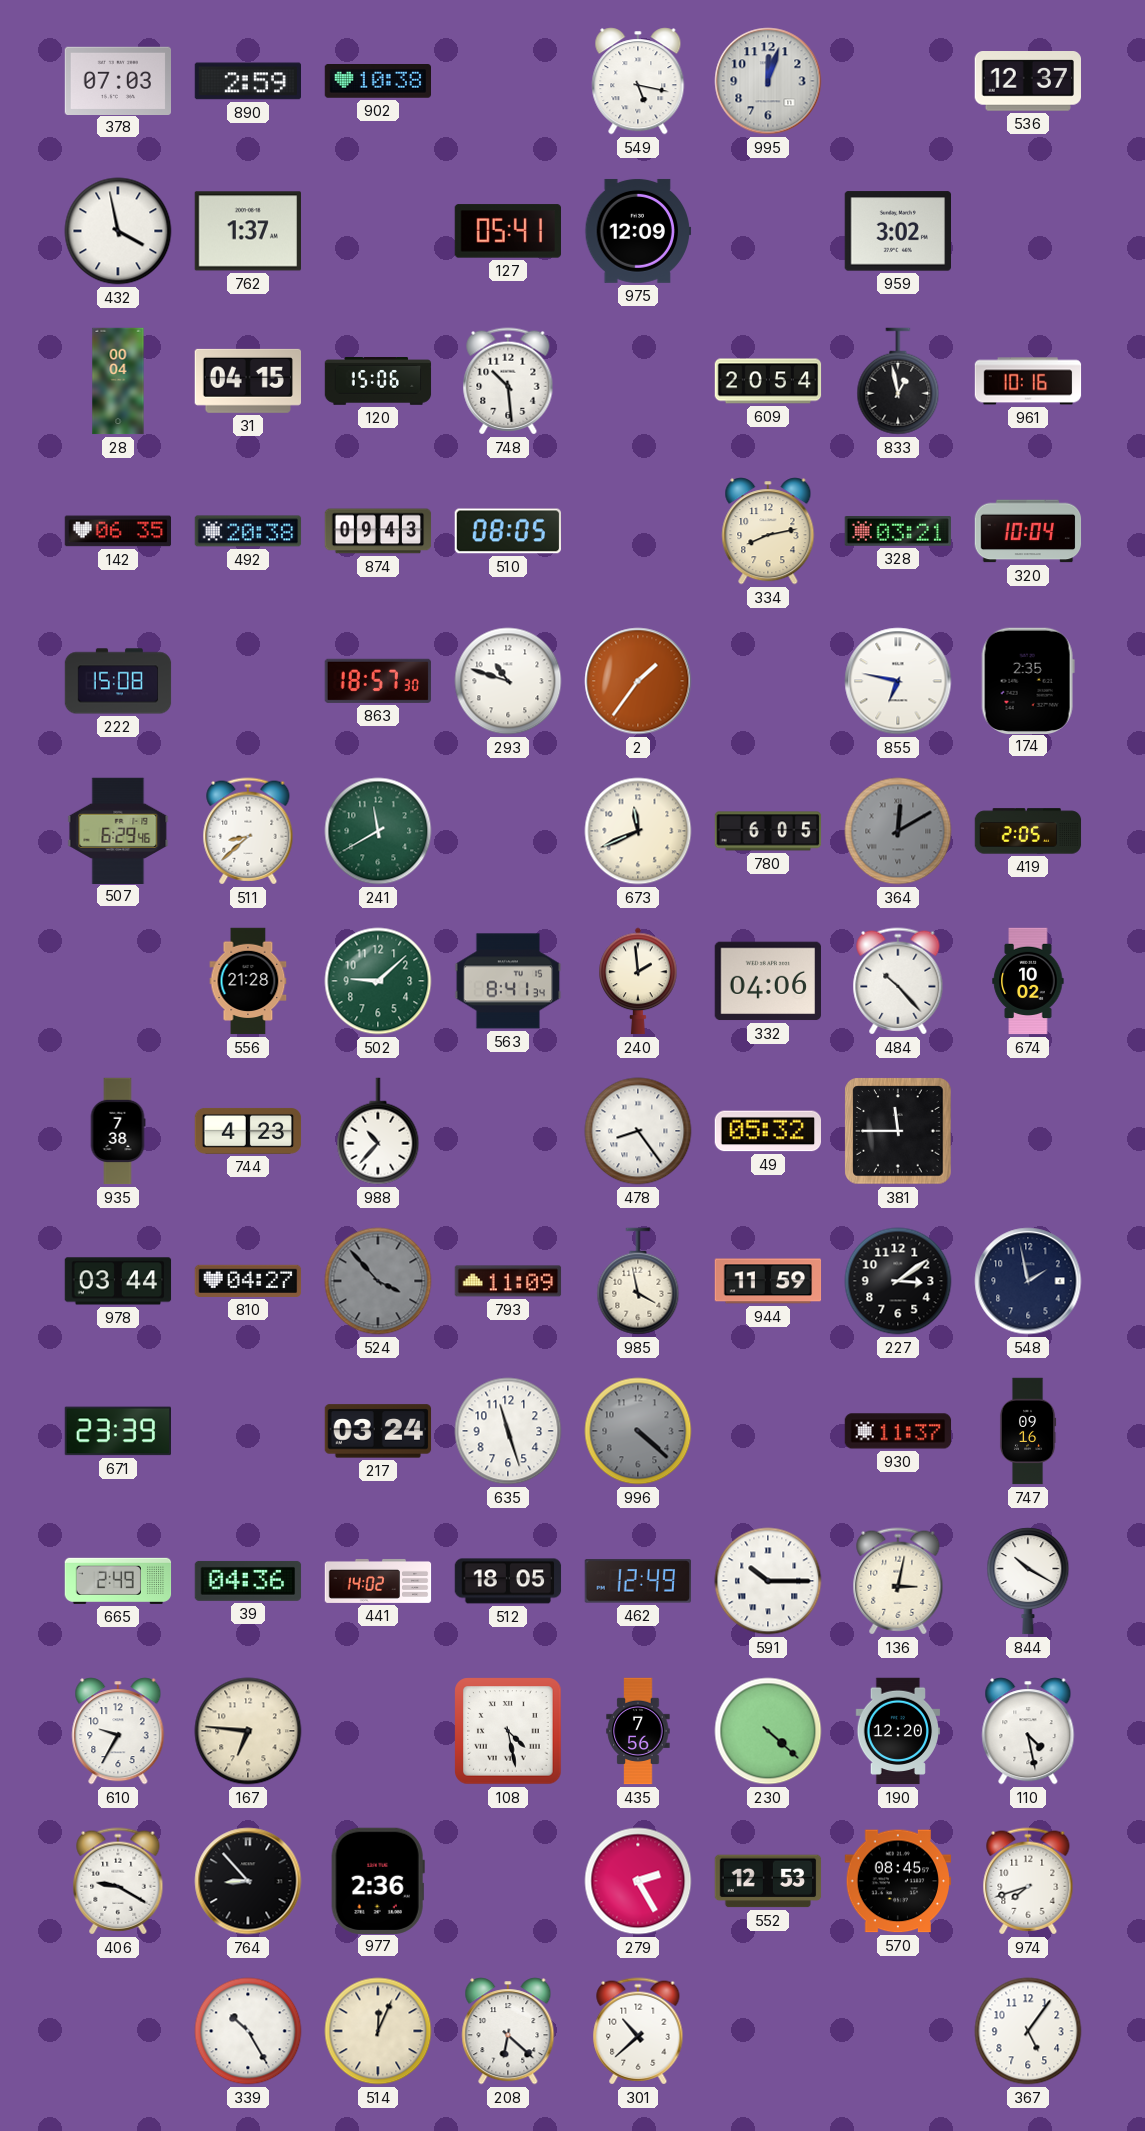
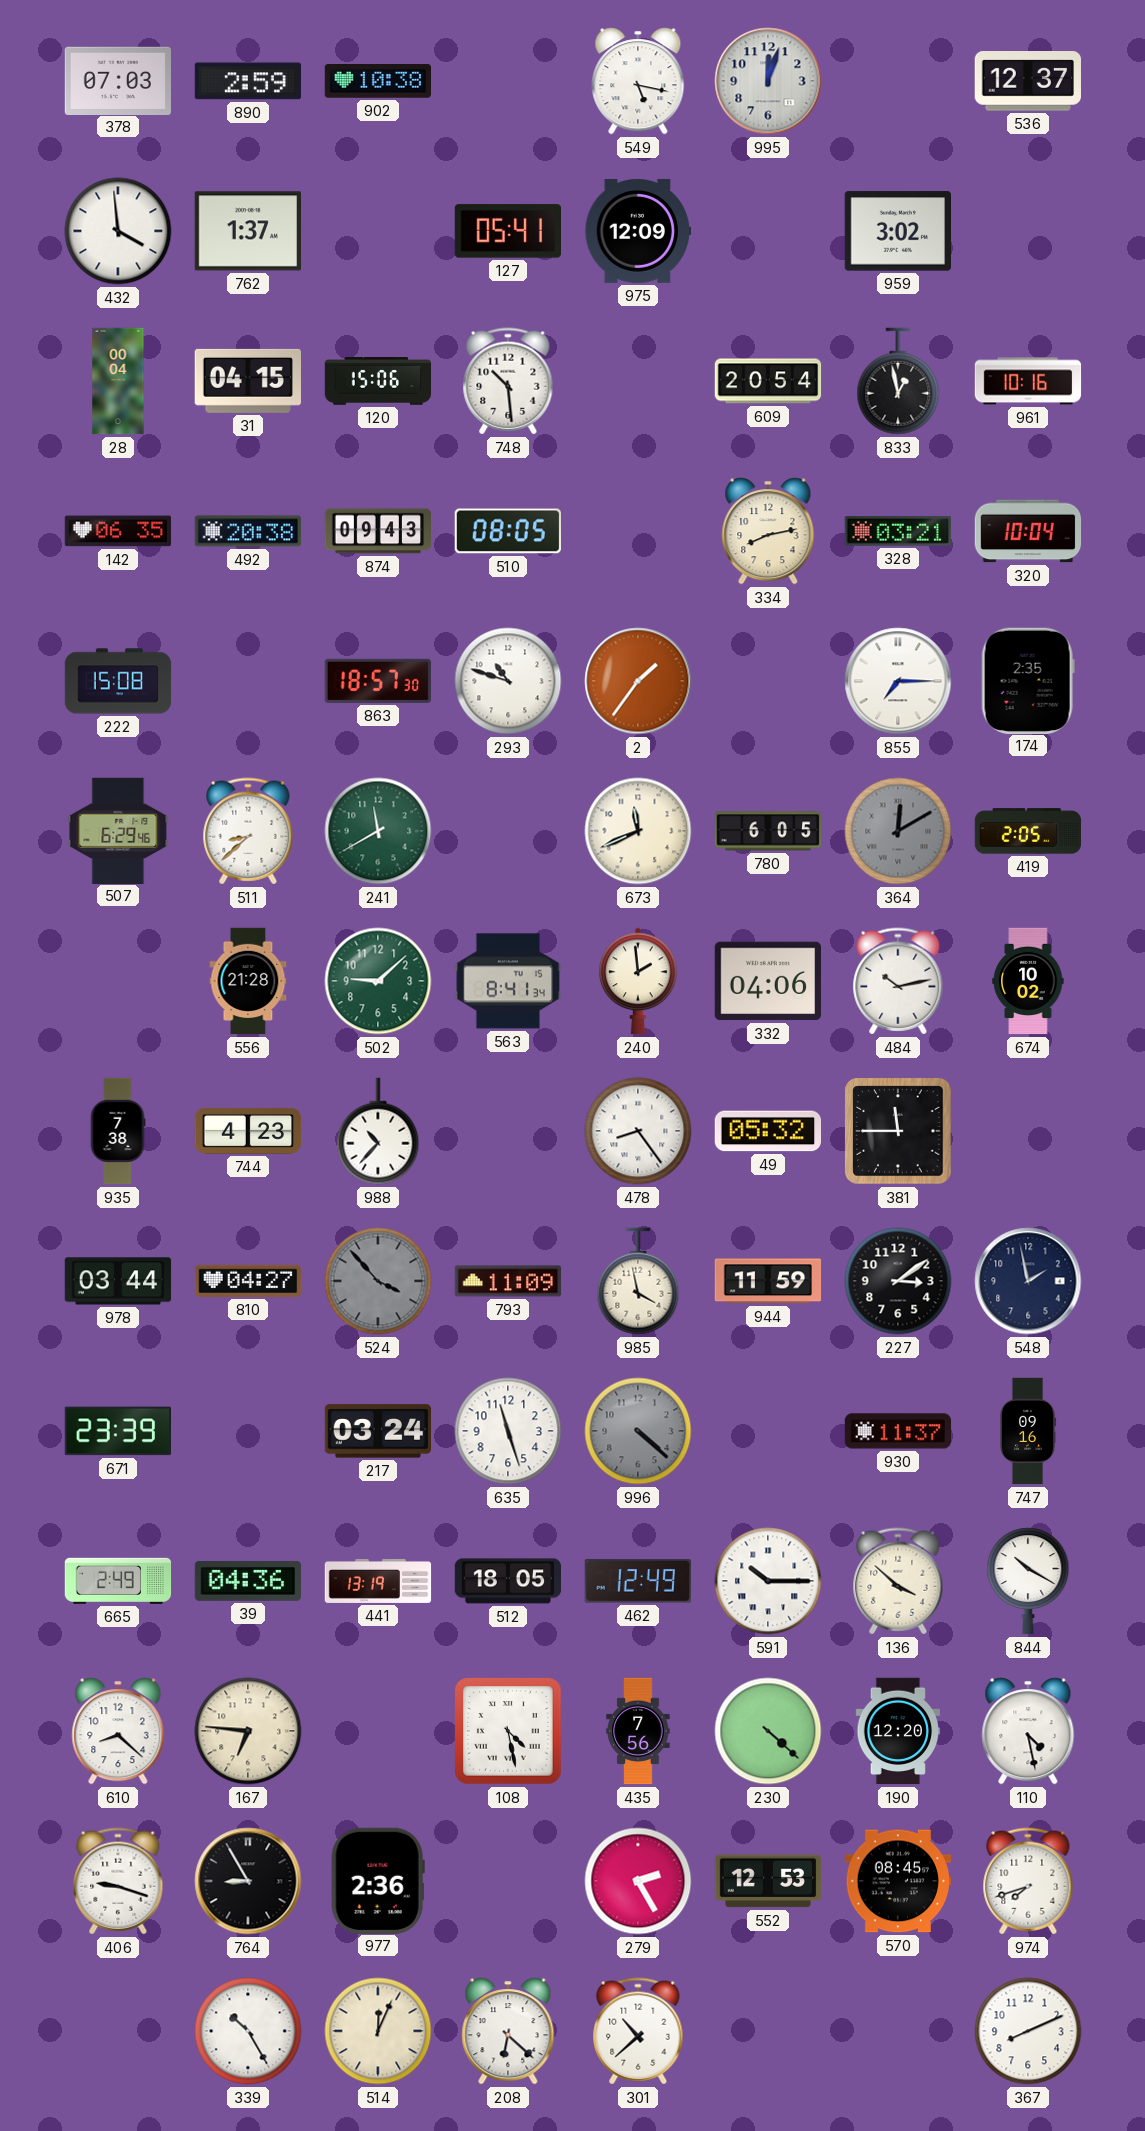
432: 3:58 -> 3:59
855: 6:47 -> 7:15
484: 10:23 -> 10:13
441: 14:02 -> 13:19
136: 3:02 -> 3:52
610: 9:35 -> 8:22
406: 9:20 -> 9:18
764: 8:53 -> 8:55
367: 5:06 -> 8:11
